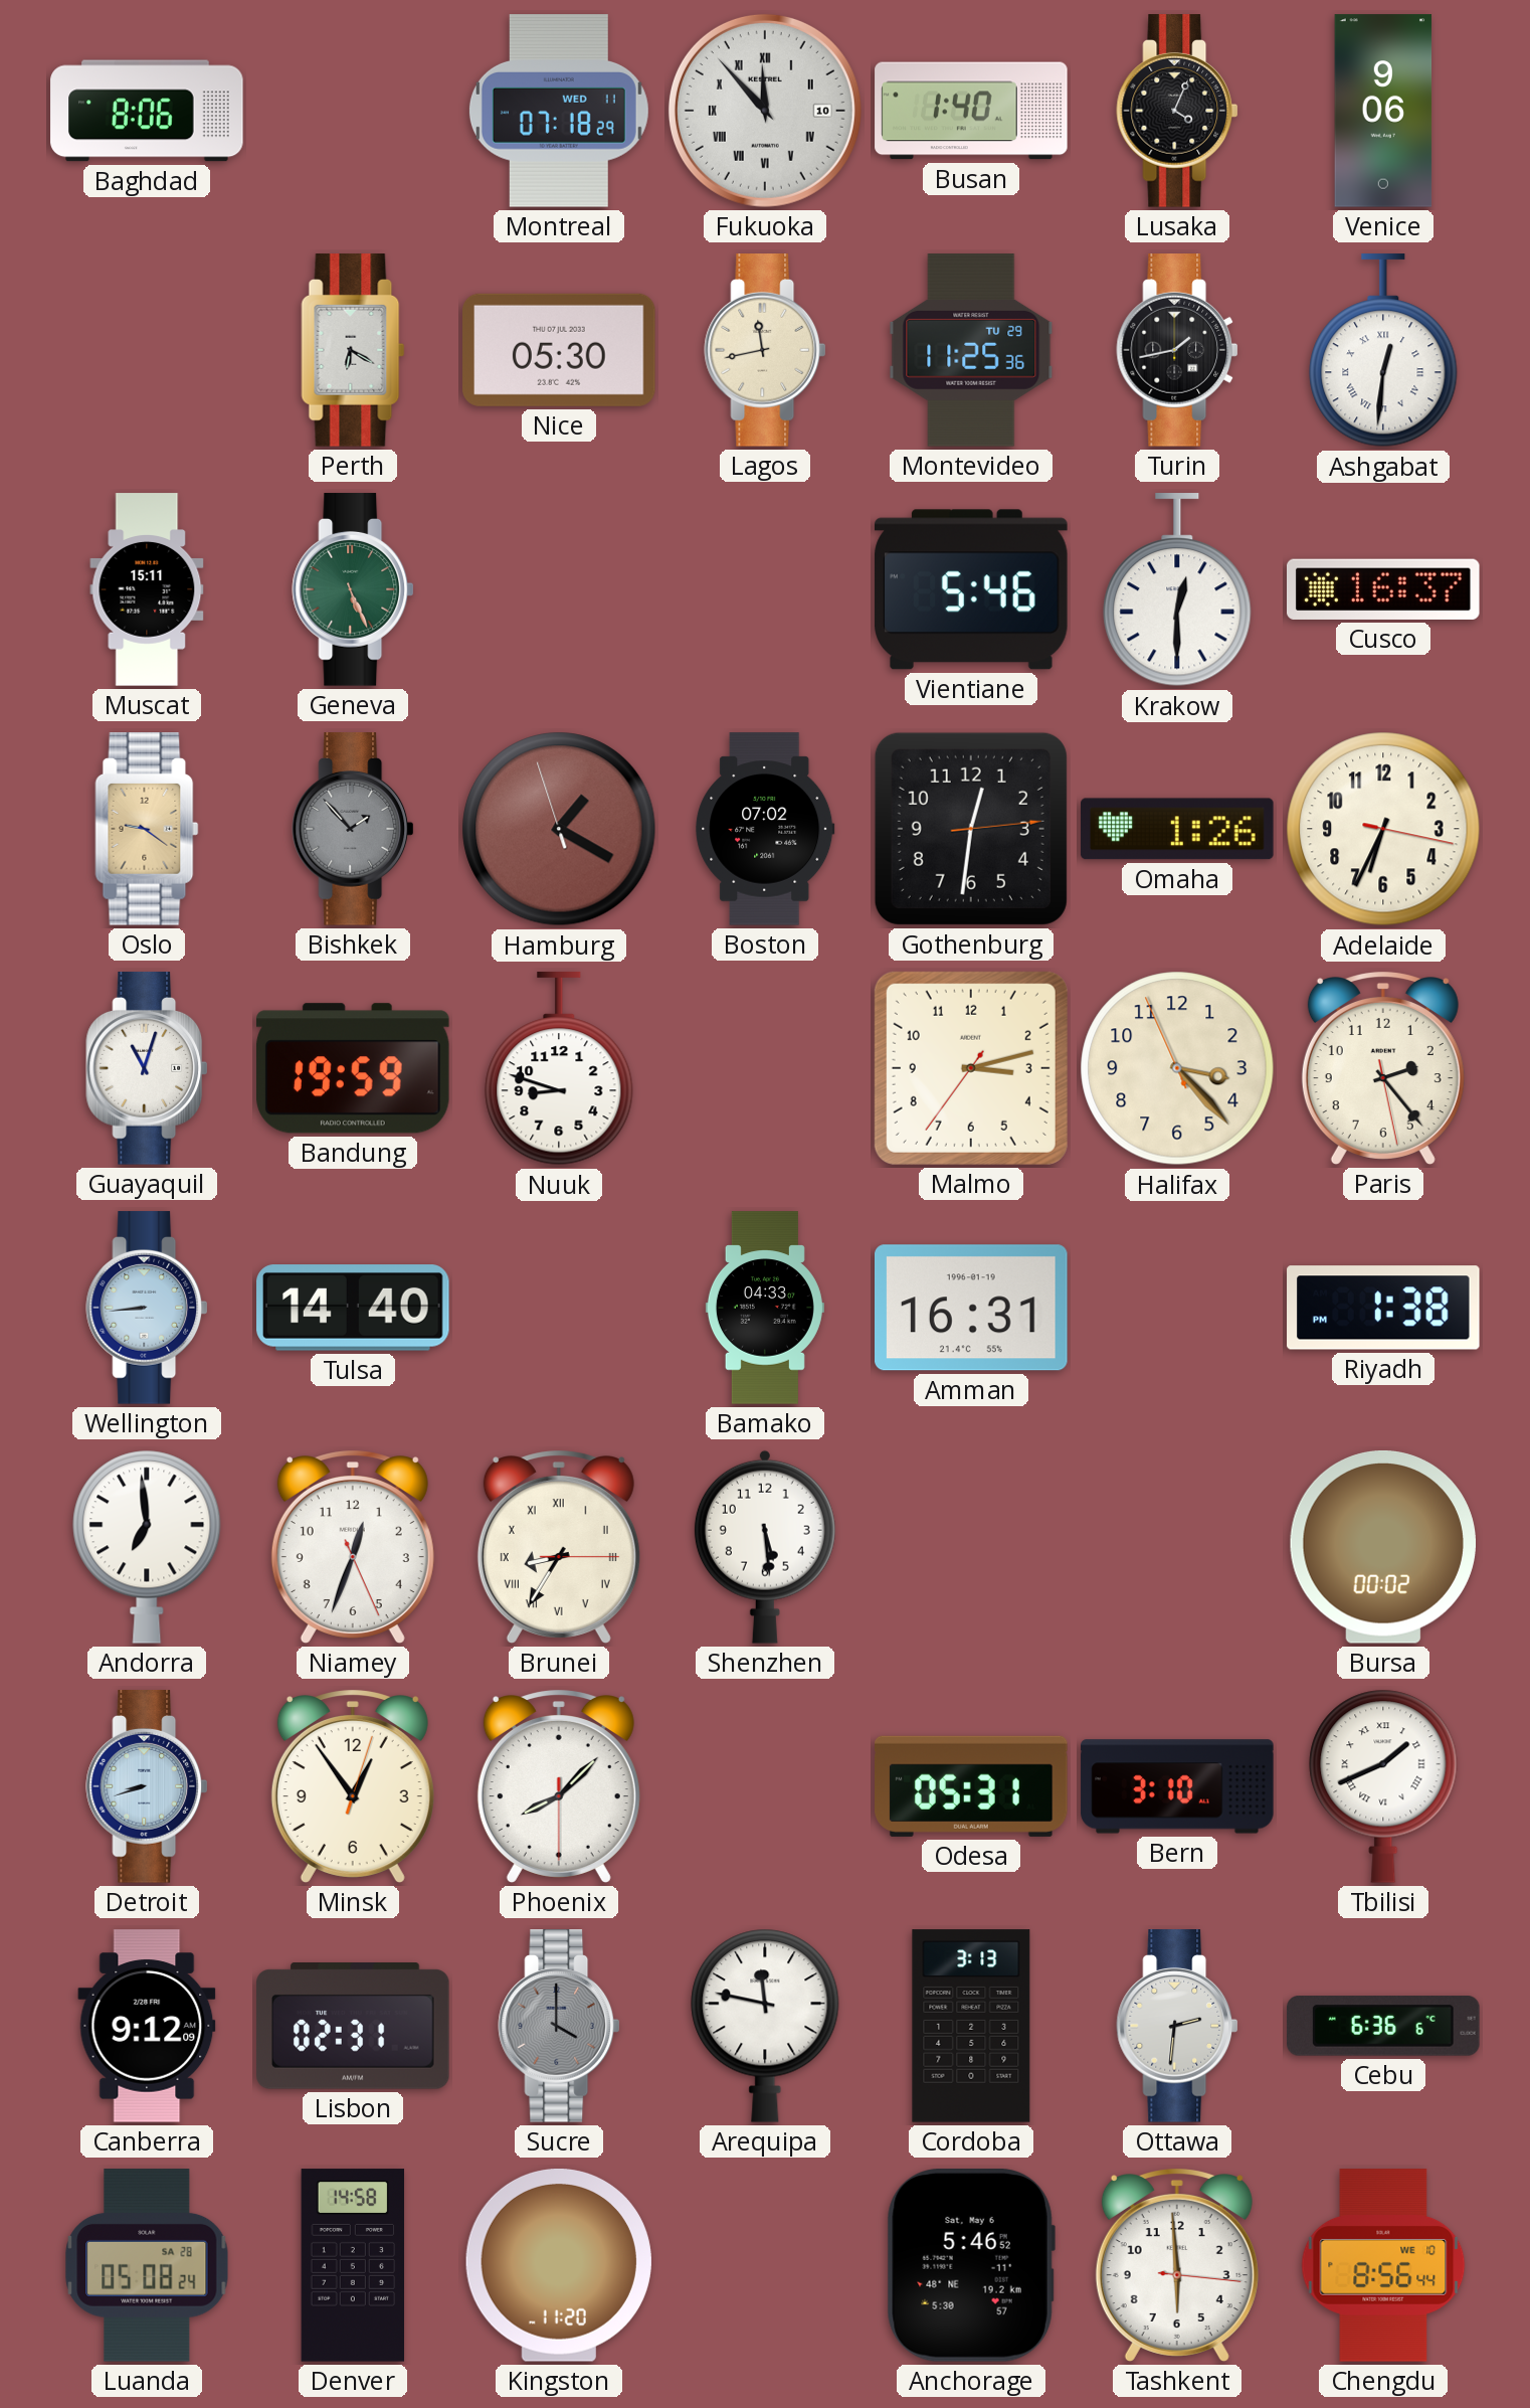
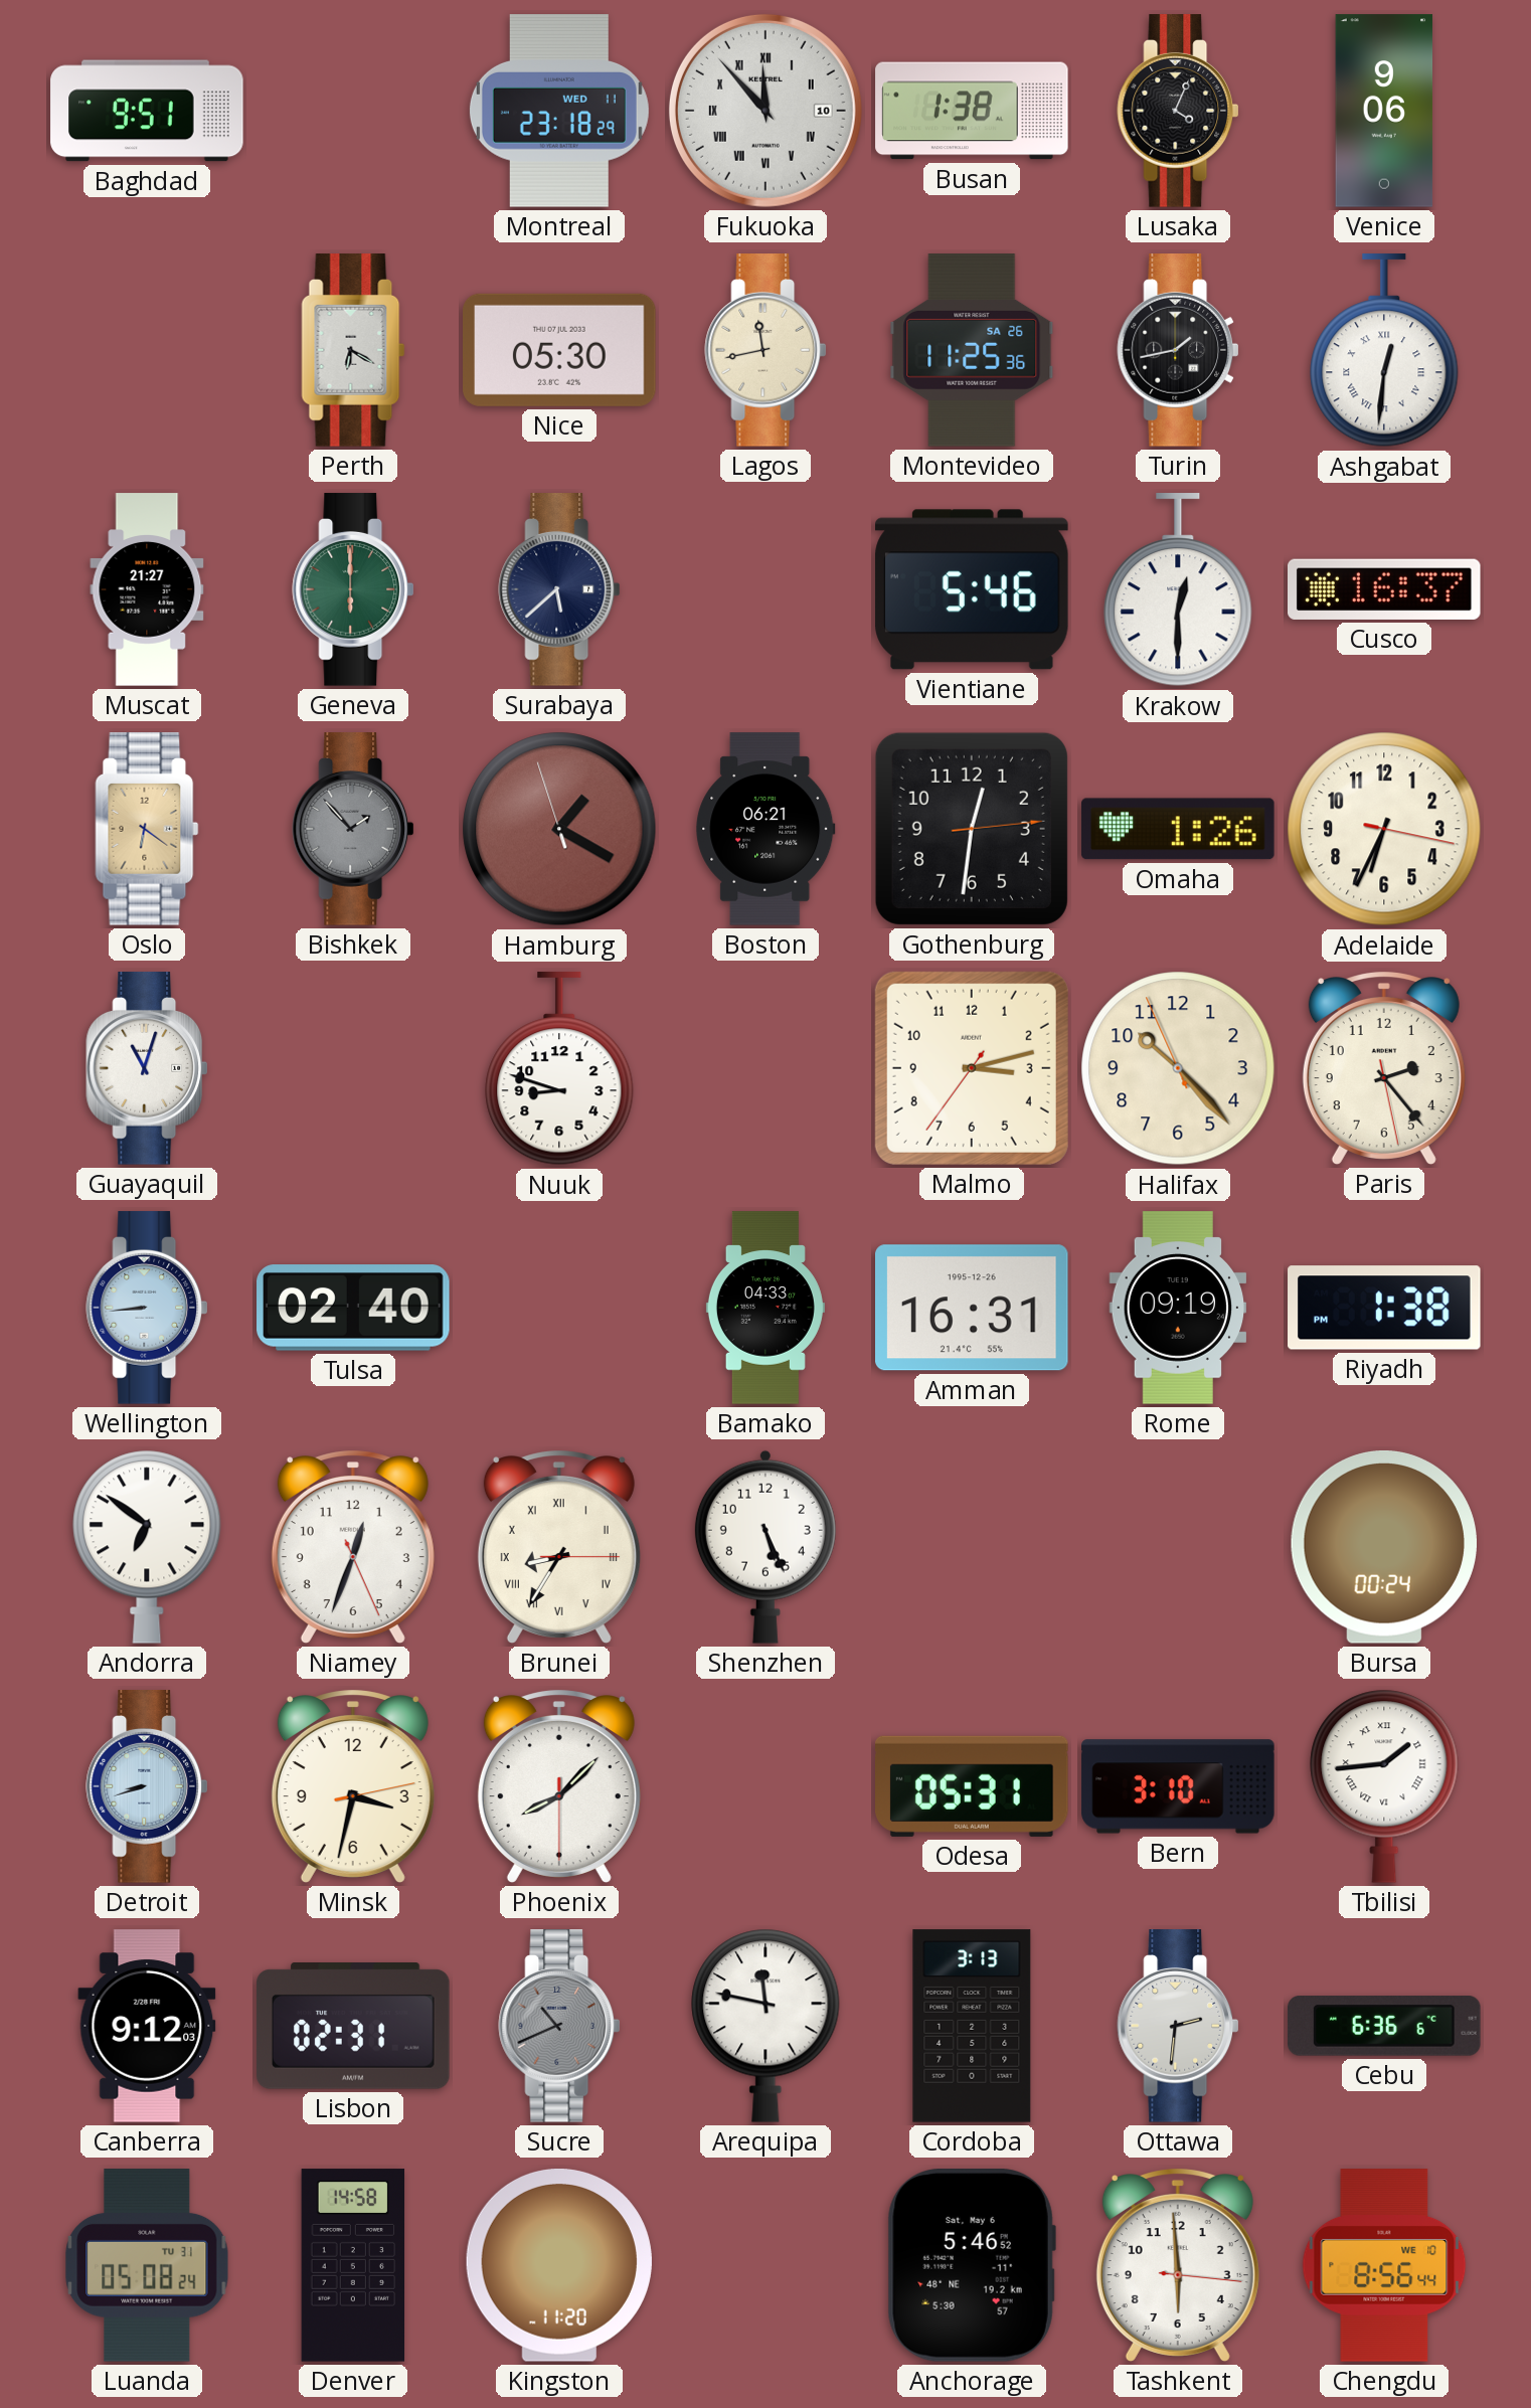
Baghdad: 8:06 -> 9:51
Montreal: 07:18 -> 23:18
Busan: 1:40 -> 1:38
Montevideo date: TU 29 -> SA 26
Muscat: 15:11 -> 21:27
Geneva: 5:26 -> 6:00
Surabaya: none -> 5:38
Oslo: 9:21 -> 6:21
Boston: 07:02 -> 06:21
Bandung: 19:59 -> none
Halifax: 3:22 -> 10:22
Tulsa: 14:40 -> 02:40
Amman date: 1996-01-19 -> 1995-12-26
Rome: none -> 09:19
Andorra: 6:59 -> 6:51
Shenzhen: 5:29 -> 5:26
Bursa: 00:02 -> 00:24
Minsk: 12:54 -> 3:32
Tbilisi: 1:41 -> 1:44
Canberra: 9:12:09 -> 9:12:03
Sucre: 4:00 -> 10:41
Luanda date: SA 28 -> TU 31
